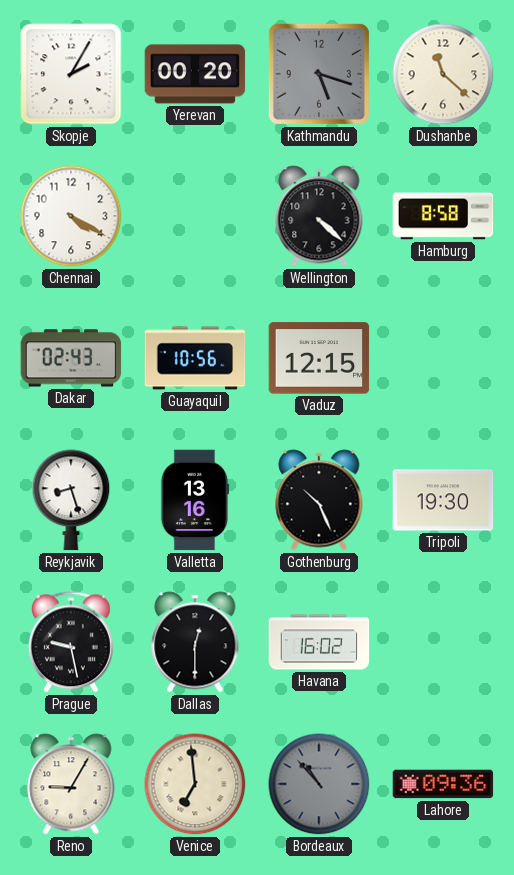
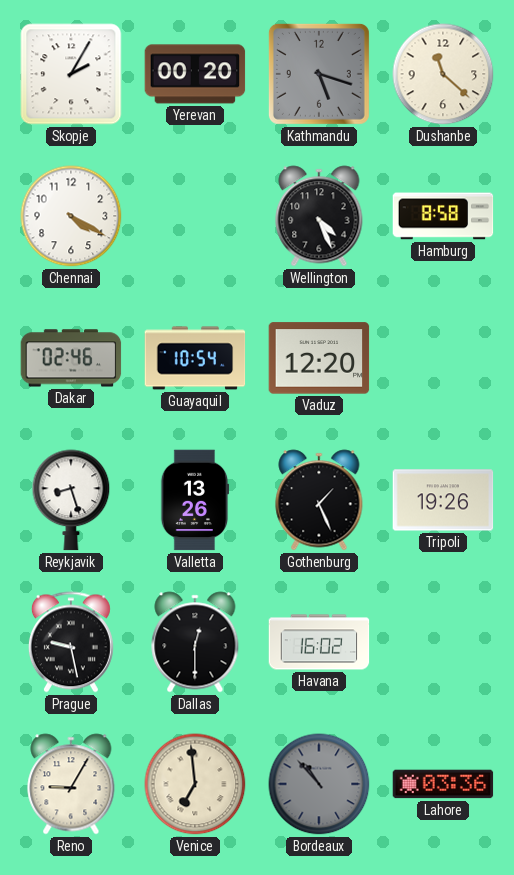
Wellington: 4:22 -> 4:26
Dakar: 02:43 -> 02:46
Guayaquil: 10:56 -> 10:54
Vaduz: 12:15 -> 12:20
Valletta: 13:16 -> 13:26
Gothenburg: 10:26 -> 1:26
Tripoli: 19:30 -> 19:26
Lahore: 09:36 -> 03:36
